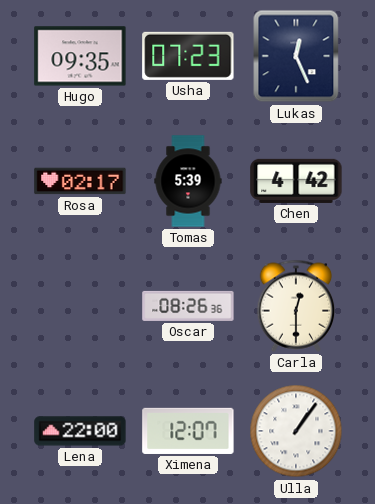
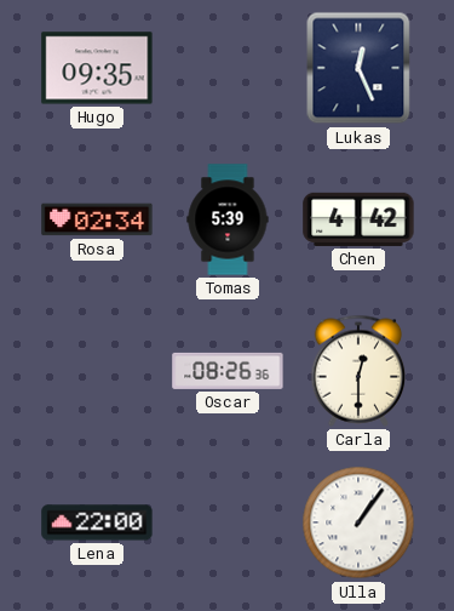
Usha: 07:23 -> none
Rosa: 02:17 -> 02:34
Ximena: 12:07 -> none
